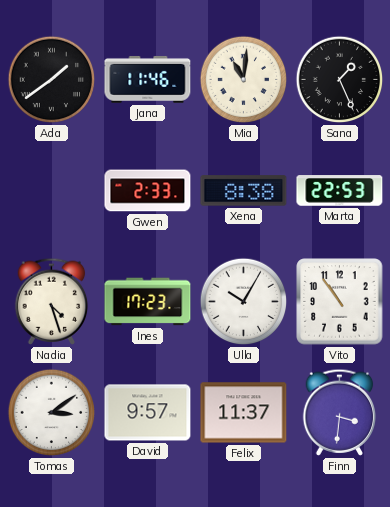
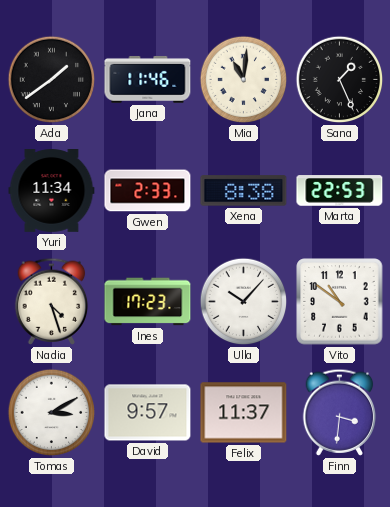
Yuri: none -> 11:34
Ulla: 10:05 -> 10:07
Vito: 10:54 -> 10:51
Tomas: 3:09 -> 3:10
